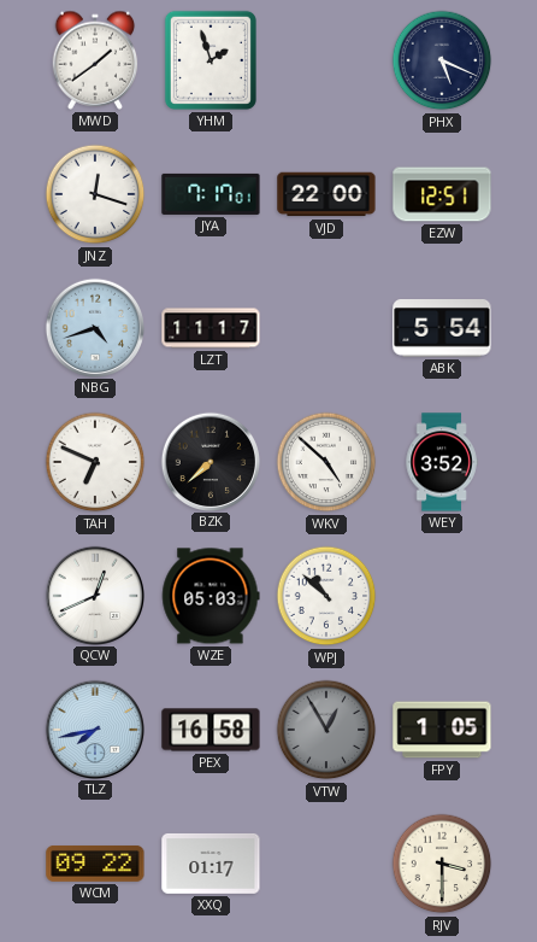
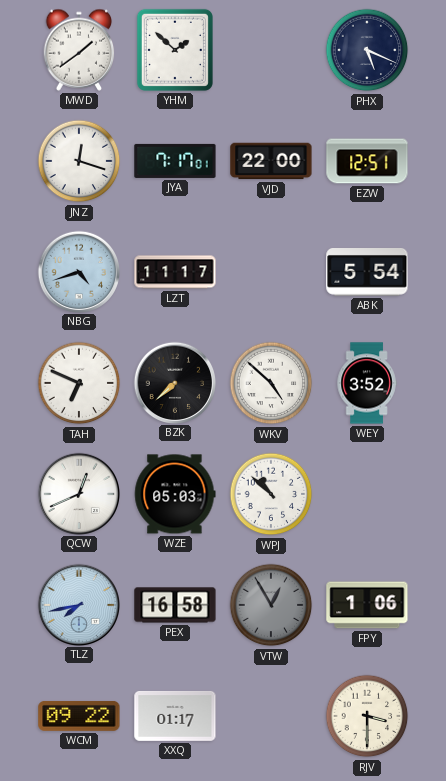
YHM: 1:57 -> 1:52
FPY: 1:05 -> 1:06
